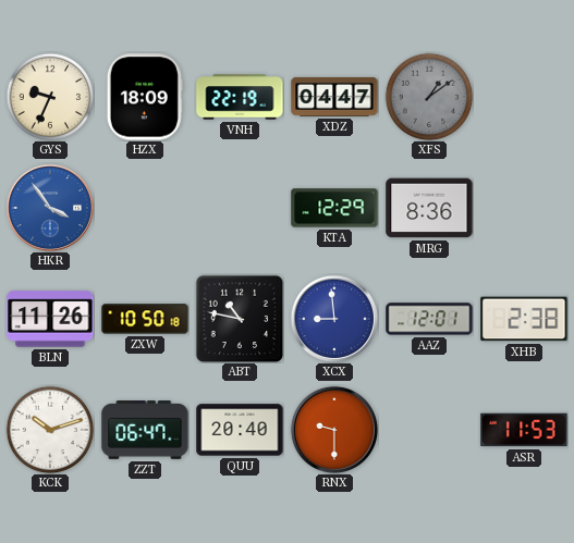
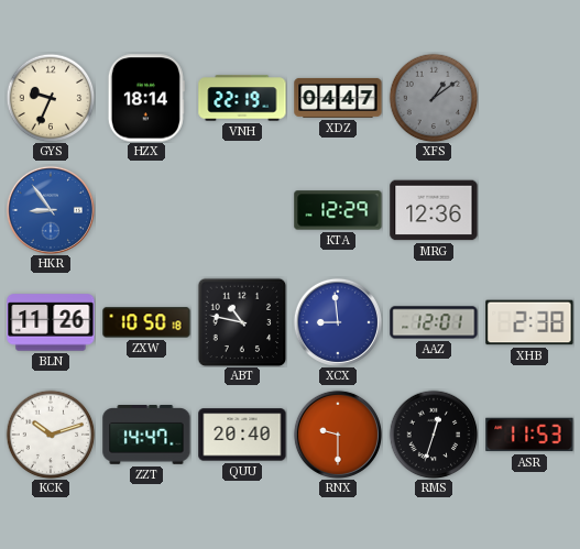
HZX: 18:09 -> 18:14
HKR: 3:54 -> 8:54
MRG: 8:36 -> 12:36
ZZT: 06:47 -> 14:47
RMS: none -> 12:33
